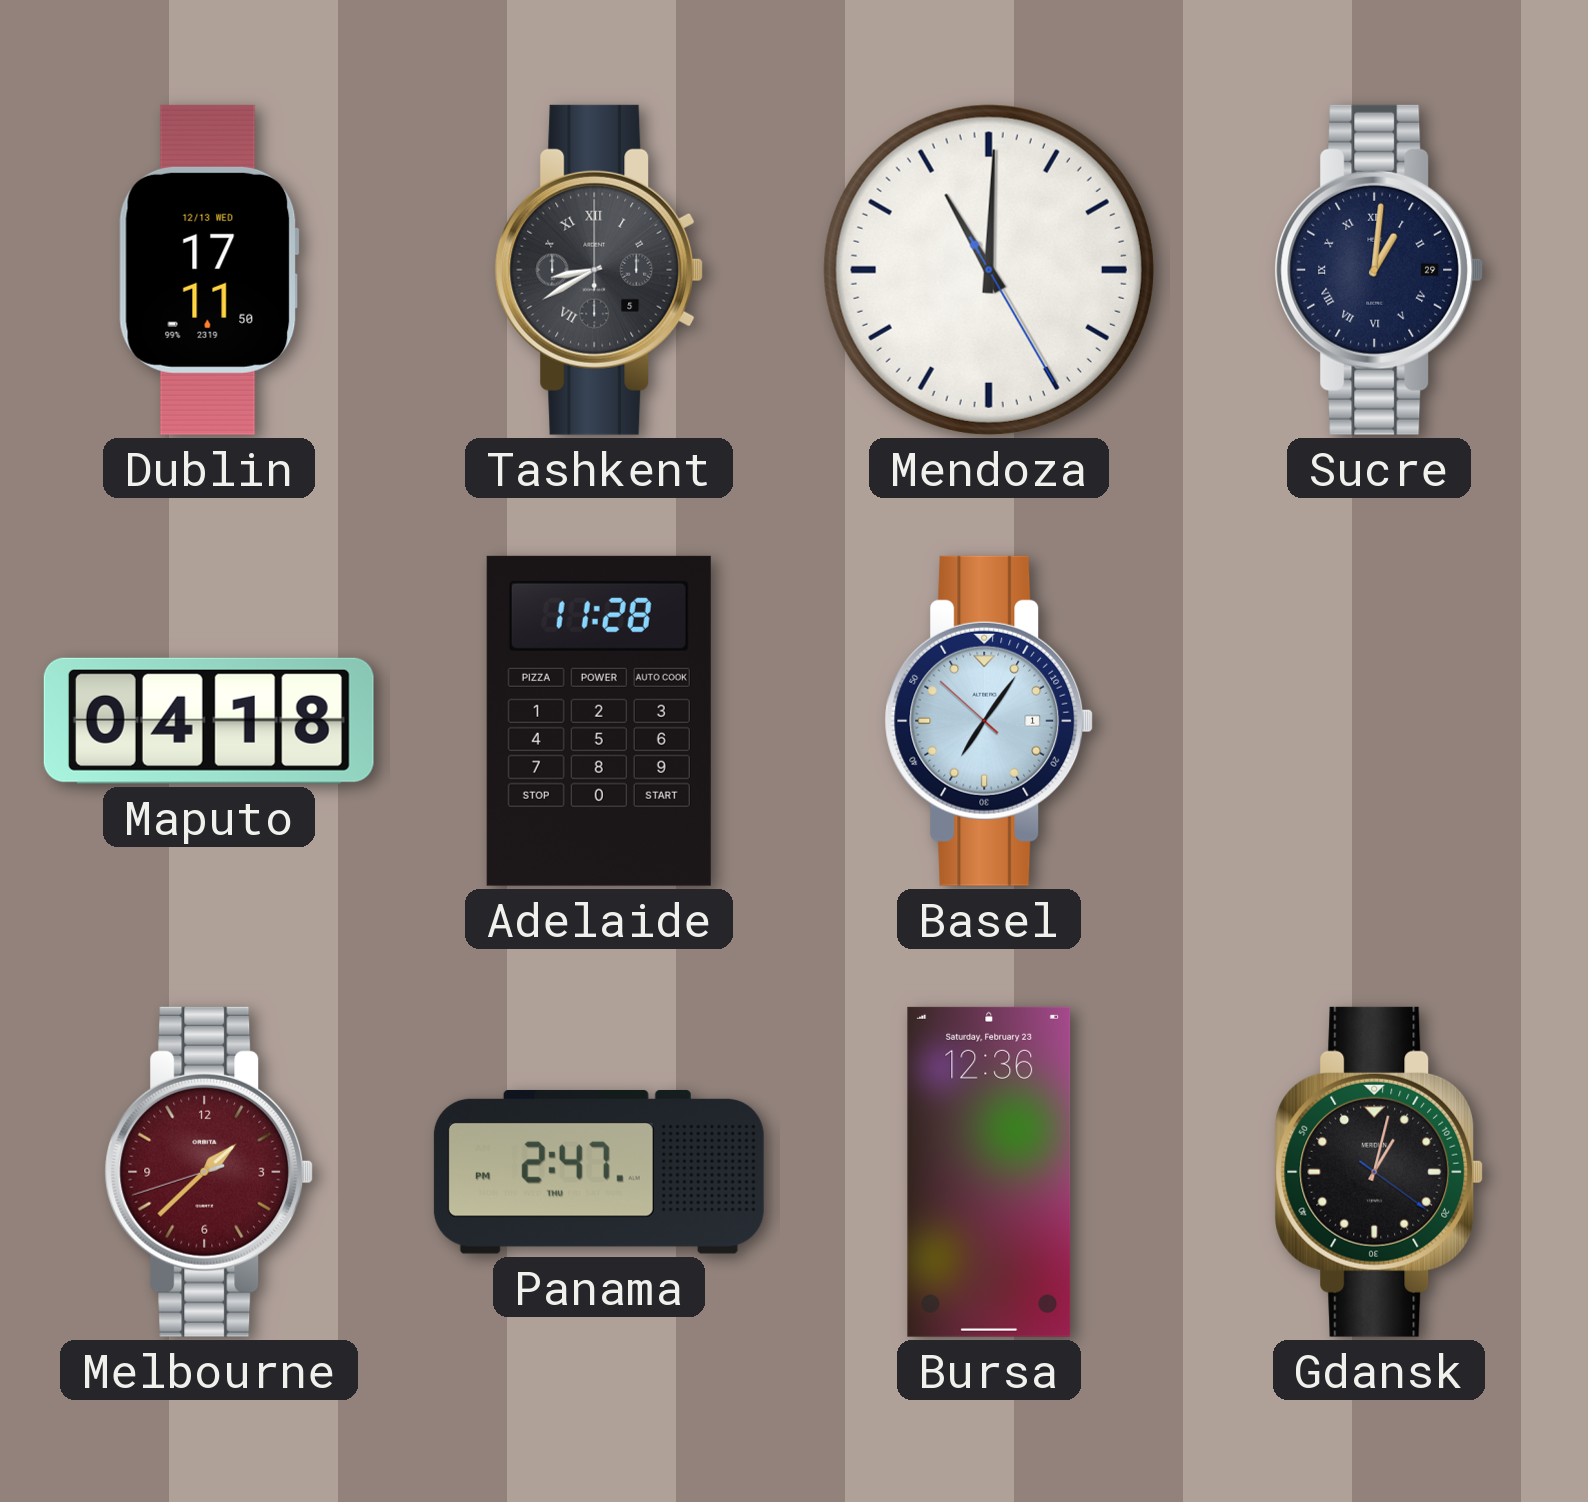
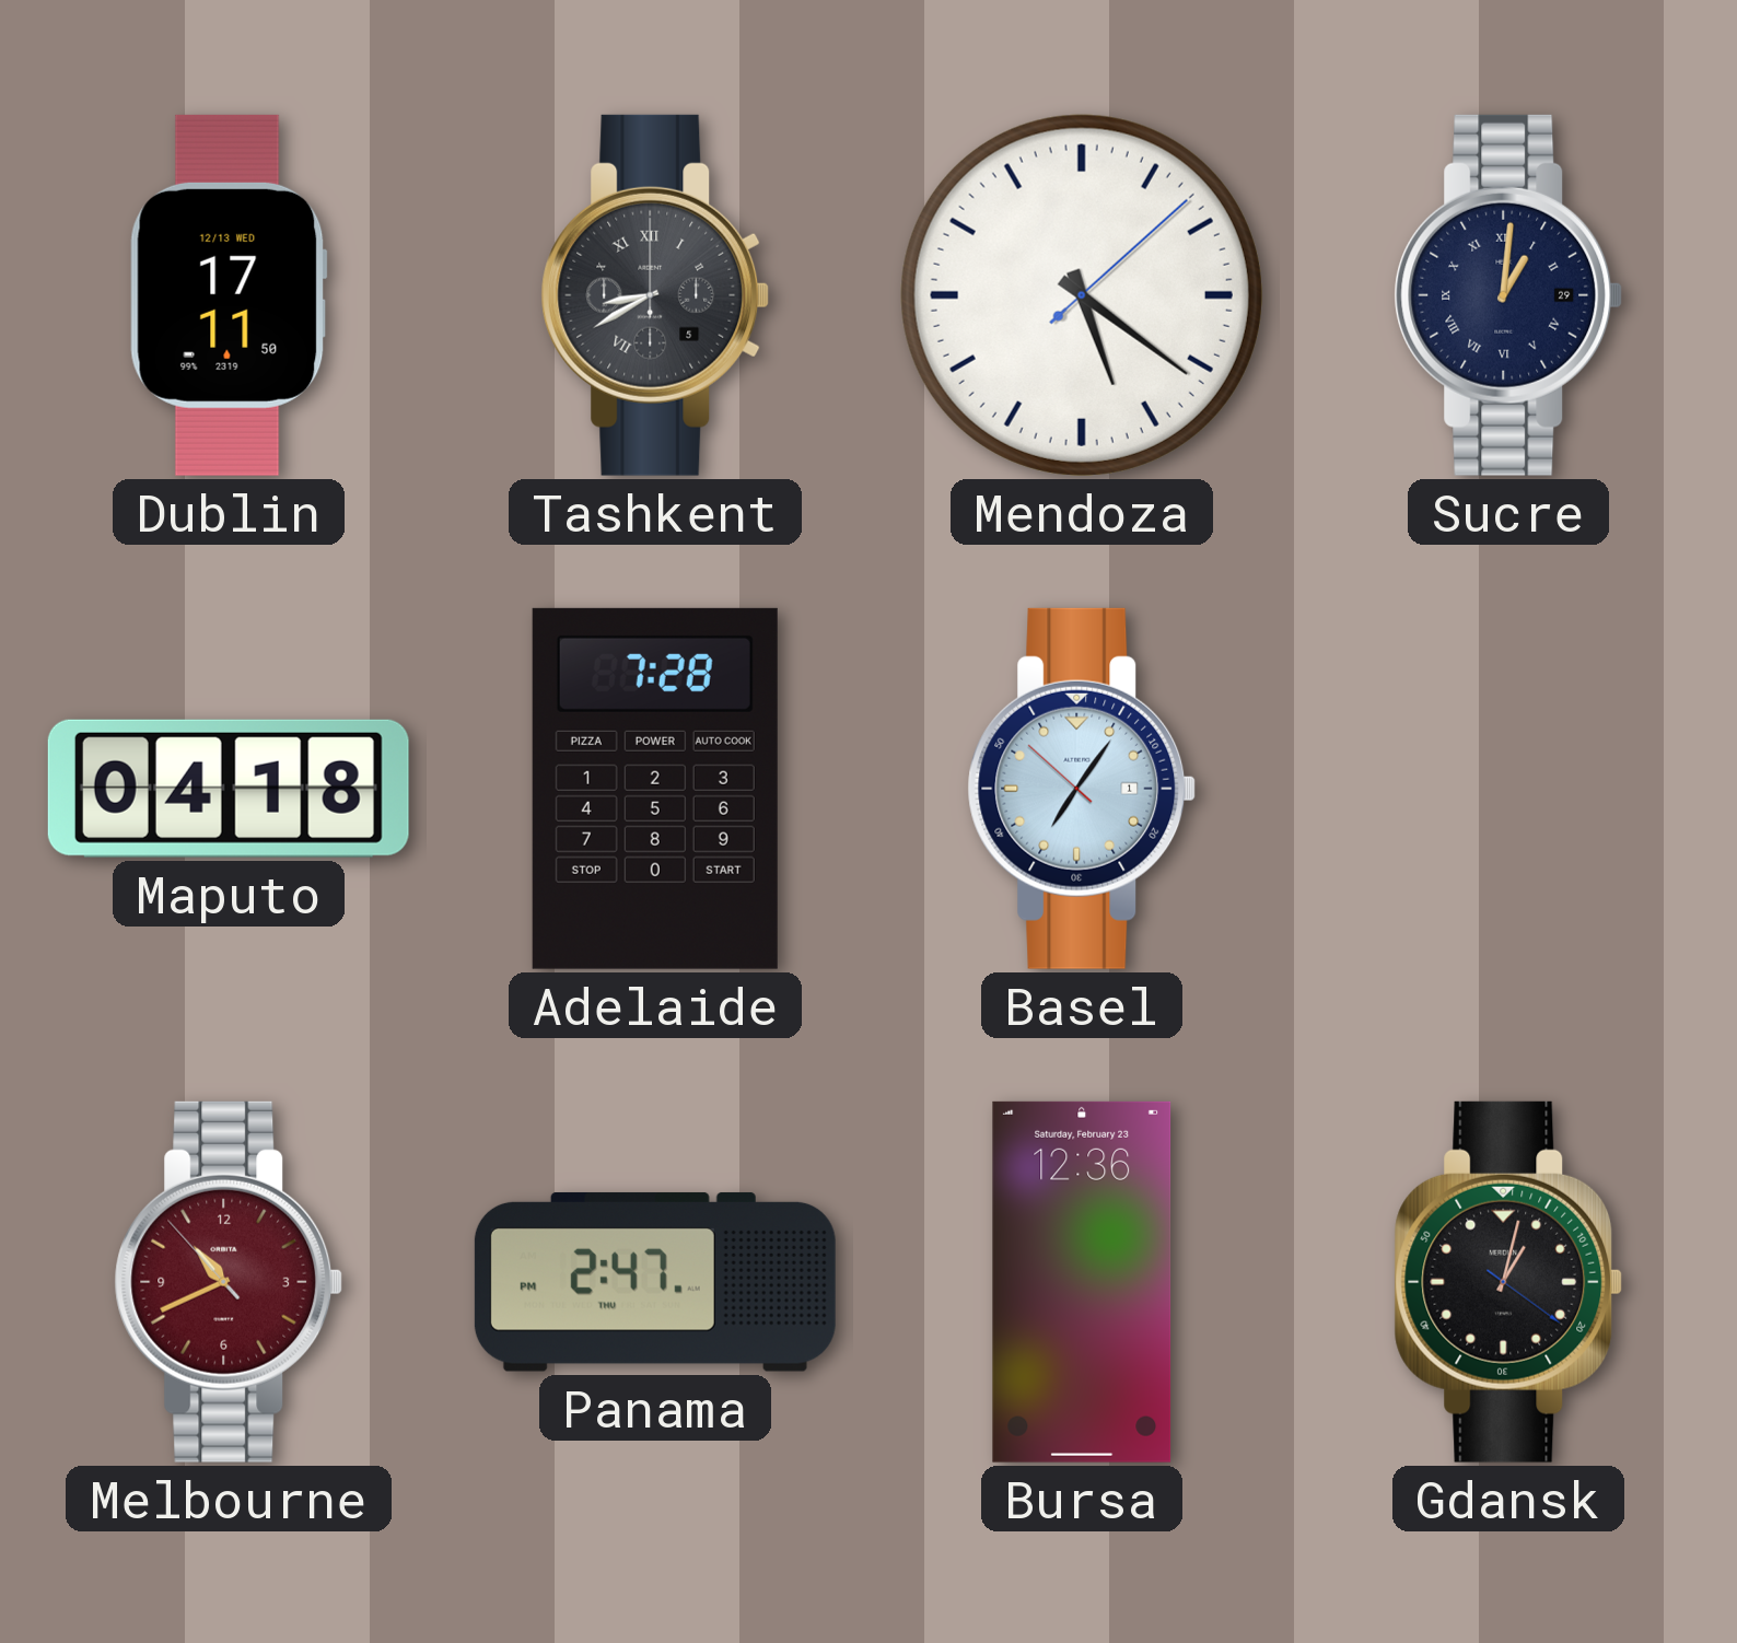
Mendoza: 11:00 -> 5:21
Adelaide: 11:28 -> 7:28
Melbourne: 1:37 -> 10:40
